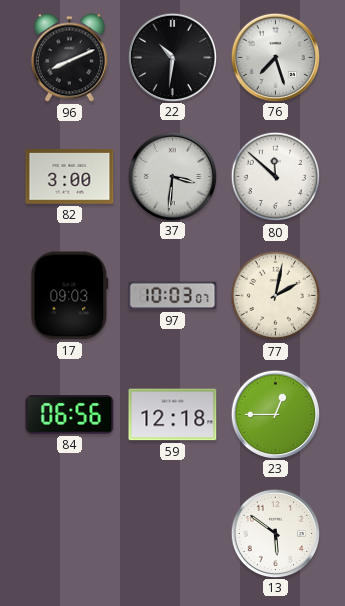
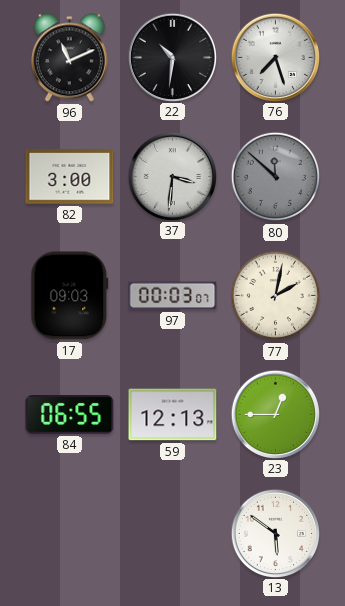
96: 8:11 -> 11:11
80 dial: white -> grey
97: 10:03 -> 00:03
84: 06:56 -> 06:55
59: 12:18 -> 12:13
